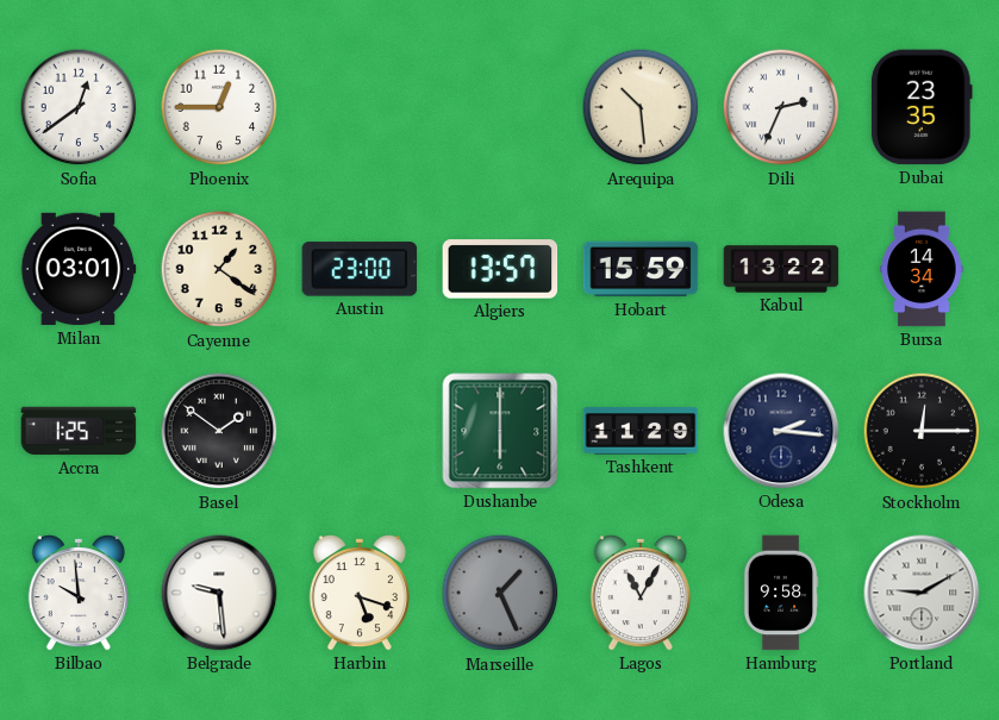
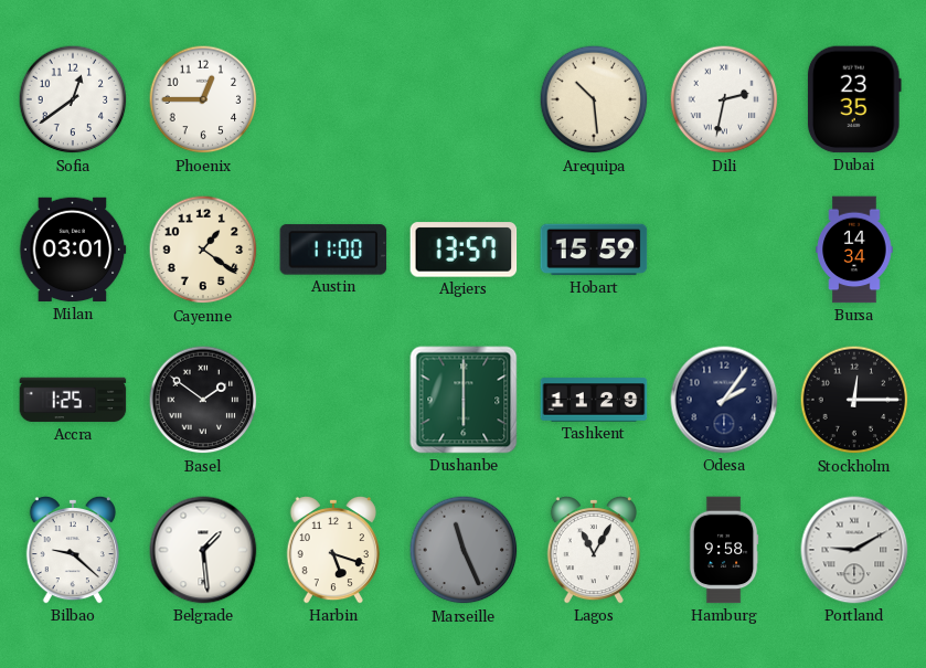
Dili: 2:34 -> 2:32
Austin: 23:00 -> 11:00
Kabul: 13:22 -> none
Odesa: 2:16 -> 2:06
Bilbao: 9:59 -> 9:22
Belgrade: 9:29 -> 1:29
Marseille: 1:26 -> 11:26
